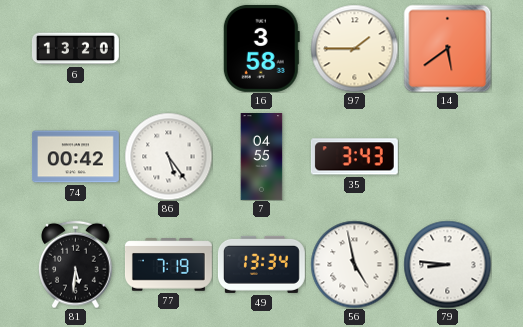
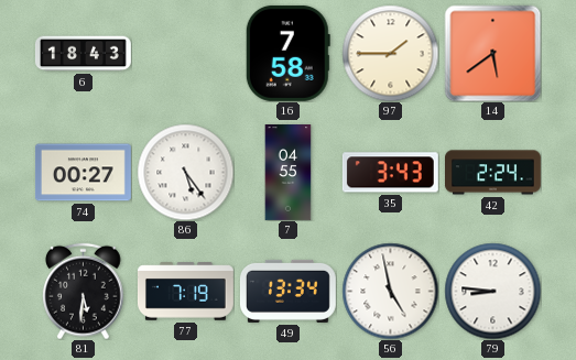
6: 13:20 -> 18:43
16: 3:58 -> 7:58
74: 00:42 -> 00:27
42: none -> 2:24
